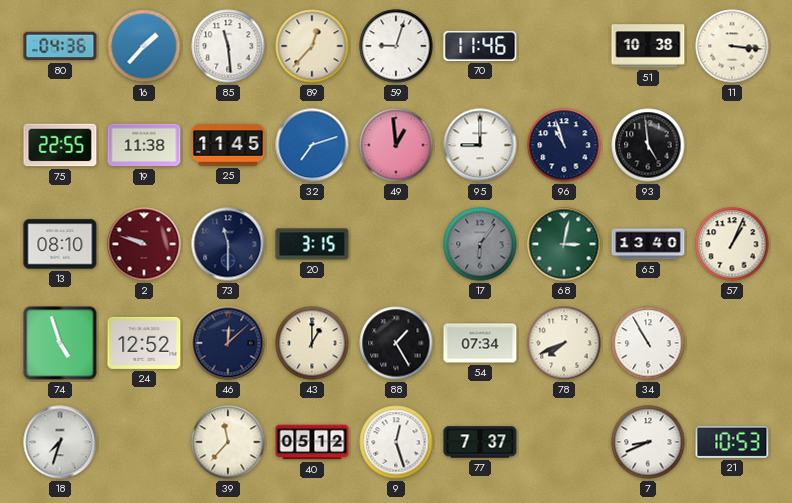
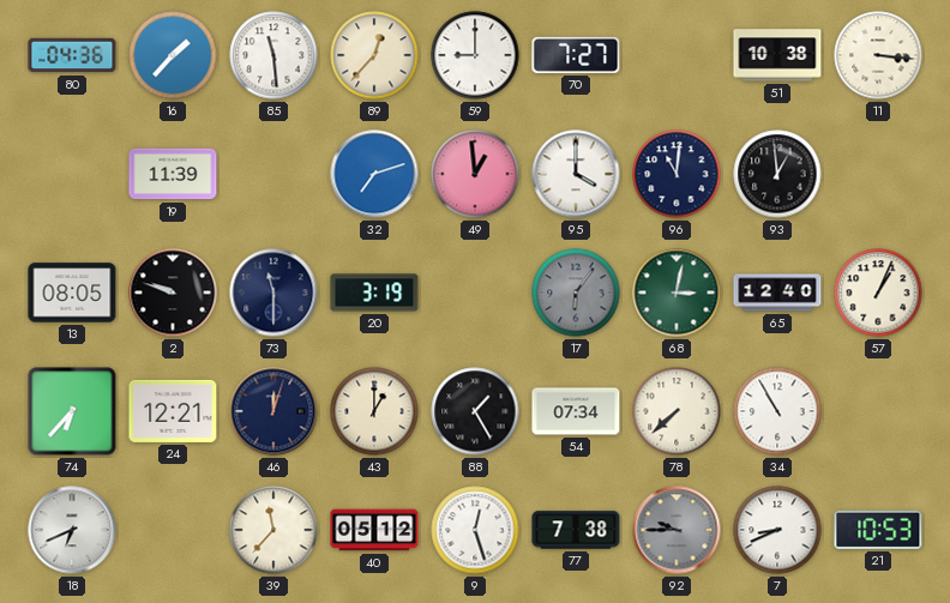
59: 9:03 -> 9:00
70: 11:46 -> 7:27
75: 22:55 -> none
19: 11:38 -> 11:39
25: 11:45 -> none
95: 9:00 -> 4:00
96: 10:57 -> 11:01
93: 4:59 -> 12:59
13: 08:10 -> 08:05
2 dial: burgundy -> black
20: 3:15 -> 3:19
65: 13:40 -> 12:40
74: 4:57 -> 6:37
24: 12:52 -> 12:21
46: 12:08 -> 12:03
78: 7:41 -> 7:38
18: 7:33 -> 6:41
77: 7:37 -> 7:38
92: none -> 9:45
